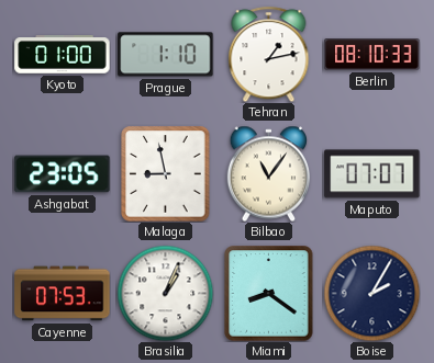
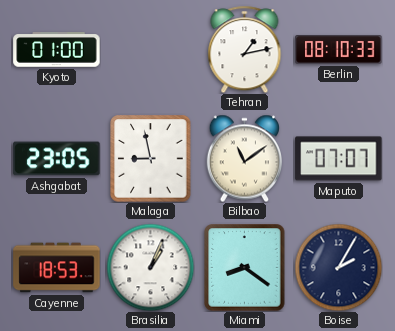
Prague: 1:10 -> none
Bilbao: 11:06 -> 11:09
Cayenne: 07:53 -> 18:53
